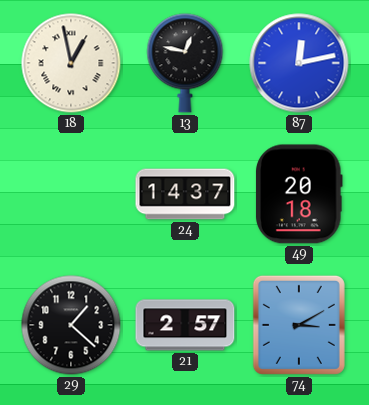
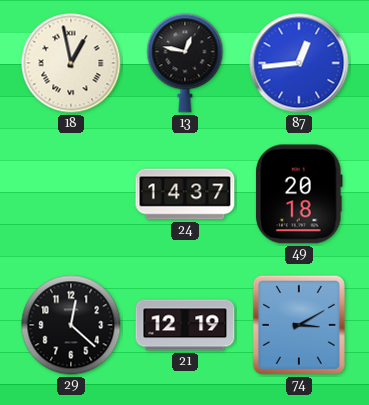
87: 12:13 -> 12:44
29: 1:22 -> 12:22
21: 2:57 -> 12:19
